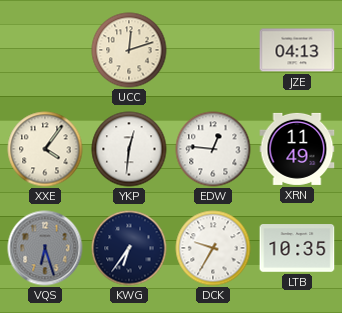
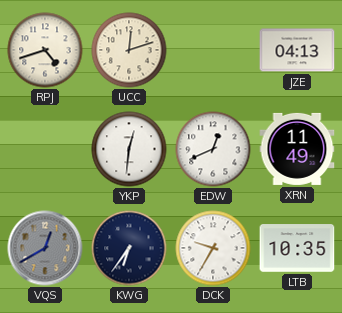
RPJ: none -> 4:42
XXE: 4:06 -> none
EDW: 12:46 -> 12:41
VQS: 6:27 -> 12:40
